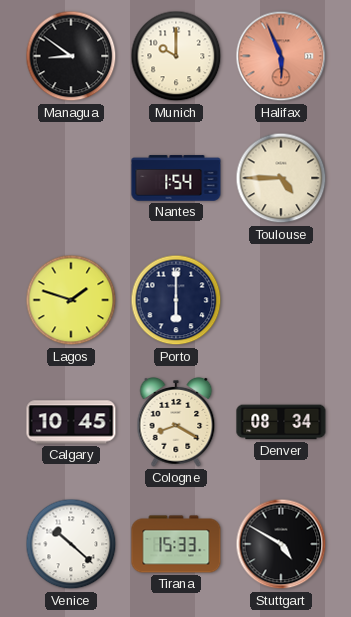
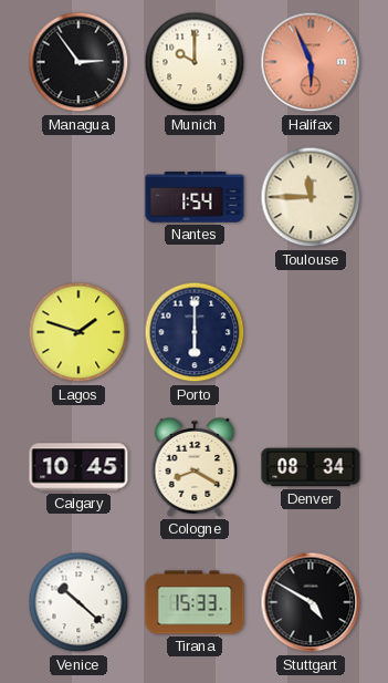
Managua: 8:51 -> 2:54
Toulouse: 4:45 -> 11:45
